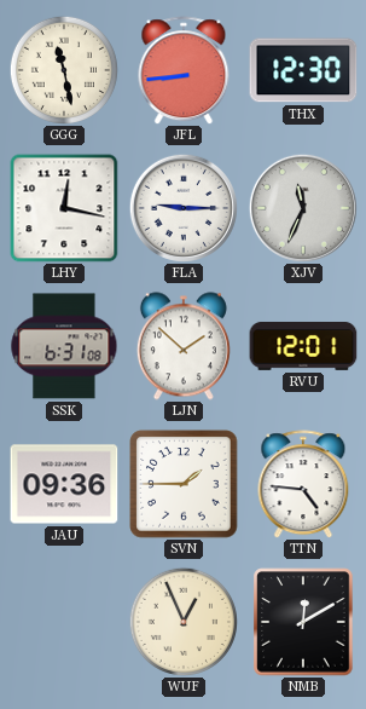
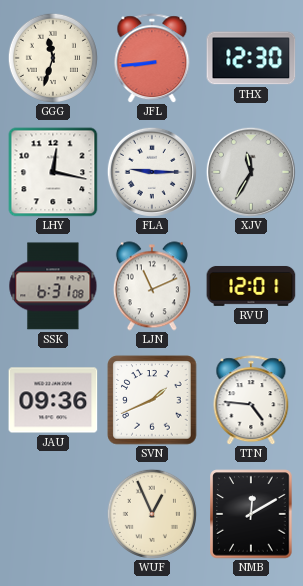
GGG: 11:28 -> 11:33
XJV: 11:34 -> 11:35
LJN: 1:52 -> 11:11
SVN: 1:45 -> 1:41
